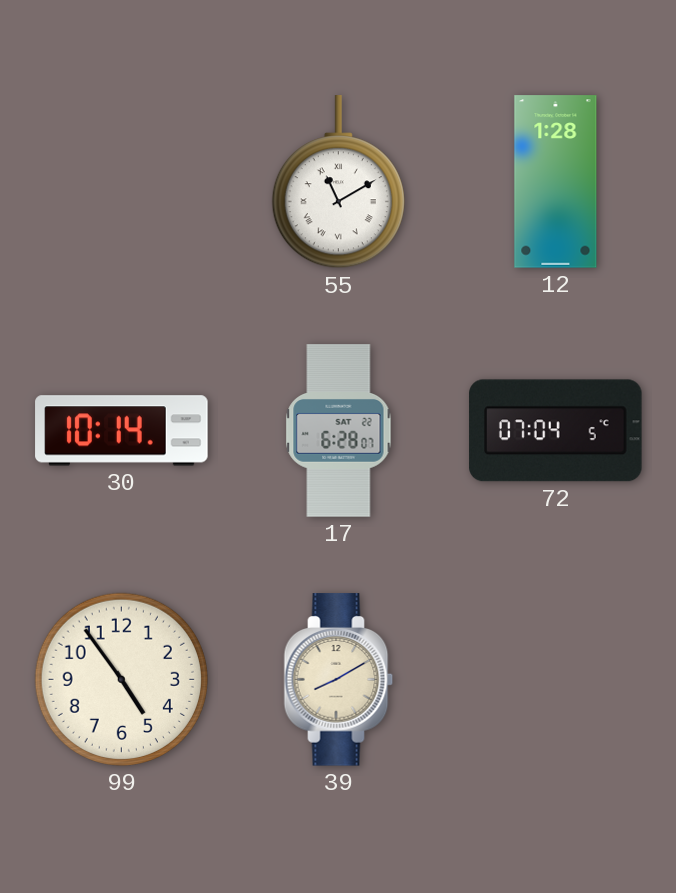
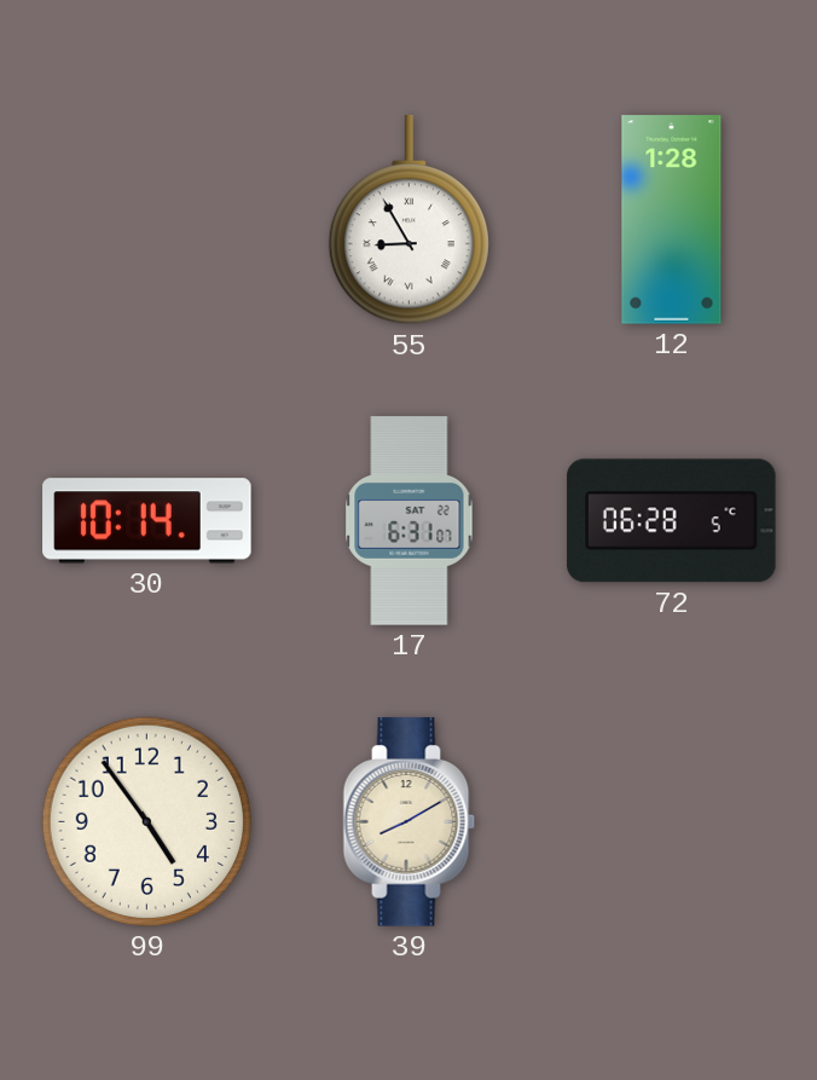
55: 11:10 -> 8:55
17: 6:28 -> 6:31
72: 07:04 -> 06:28
